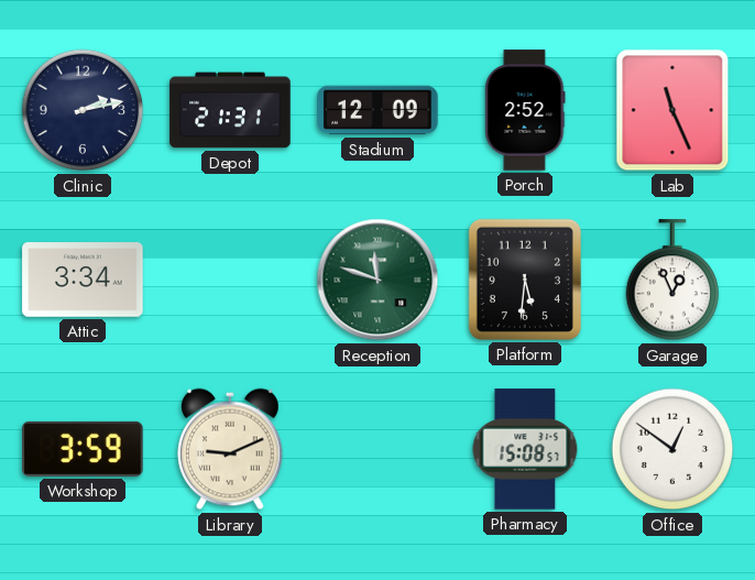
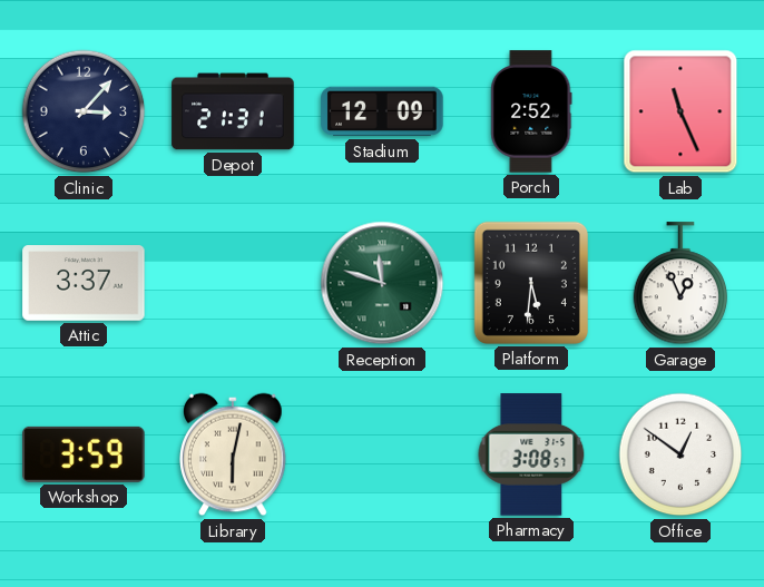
Clinic: 2:13 -> 3:07
Attic: 3:34 -> 3:37
Library: 9:11 -> 6:02
Pharmacy: 15:08 -> 3:08
